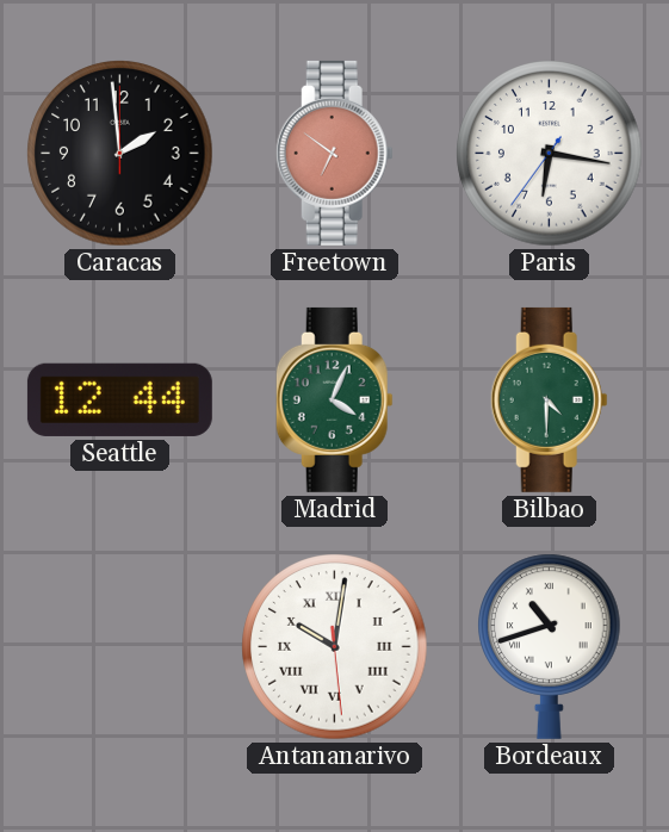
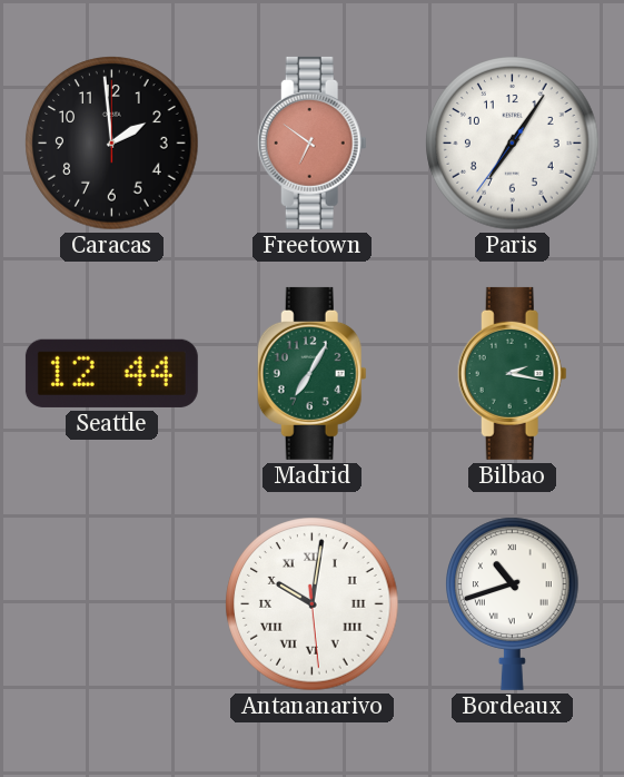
Paris: 6:16 -> 7:05
Madrid: 4:04 -> 7:05
Bilbao: 4:30 -> 2:17
